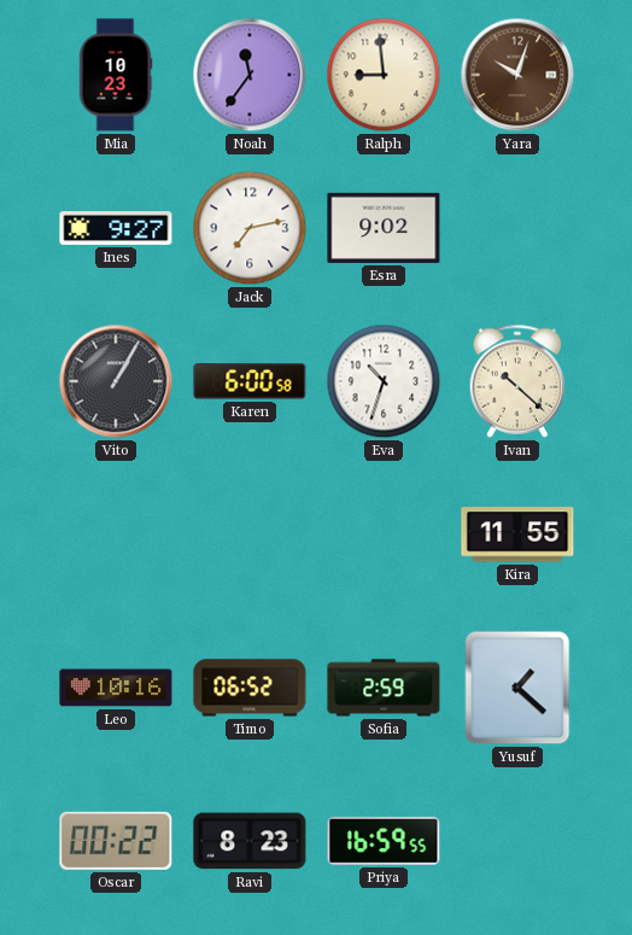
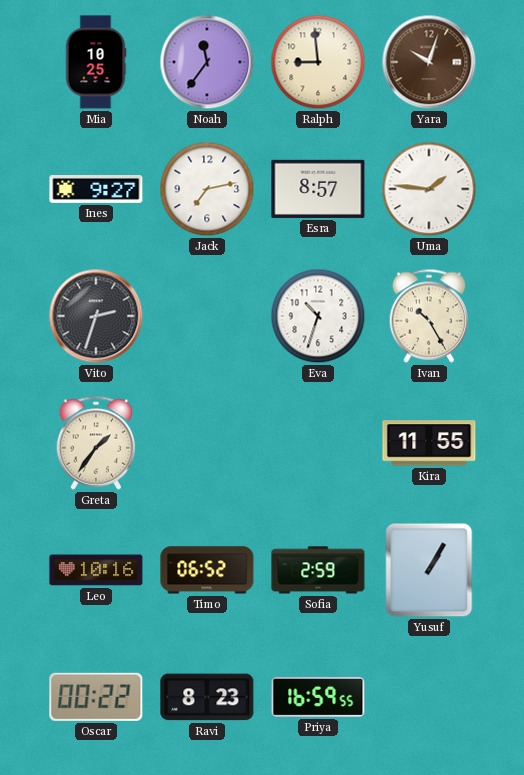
Mia: 10:23 -> 10:25
Esra: 9:02 -> 8:57
Uma: none -> 1:46
Vito: 1:05 -> 2:33
Karen: 6:00 -> none
Ivan: 10:22 -> 10:25
Greta: none -> 1:36
Yusuf: 1:22 -> 1:05
